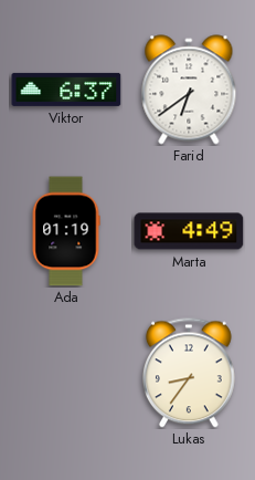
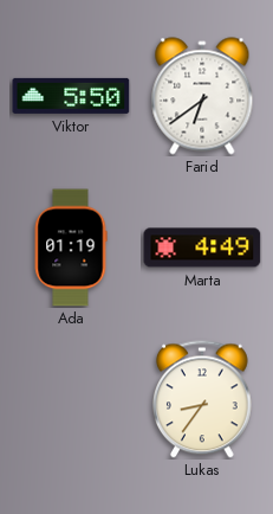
Viktor: 6:37 -> 5:50
